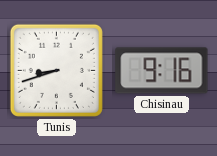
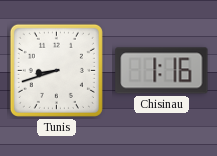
Chisinau: 9:16 -> 1:16
